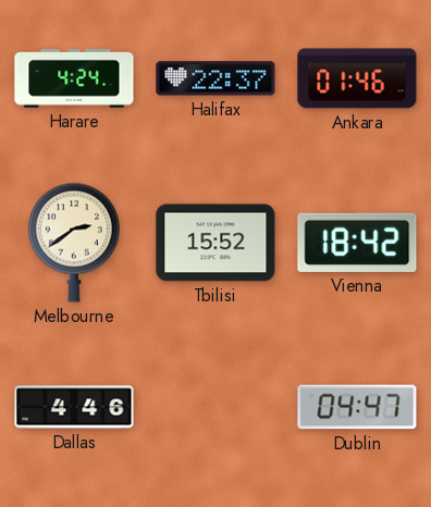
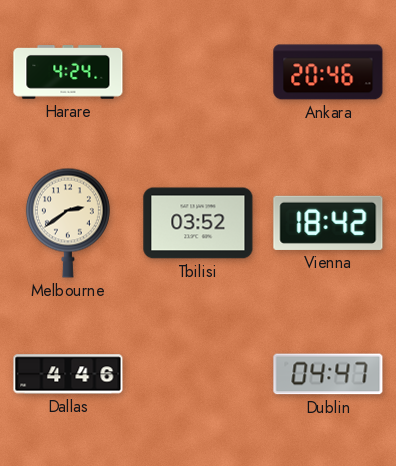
Halifax: 22:37 -> none
Ankara: 01:46 -> 20:46
Tbilisi: 15:52 -> 03:52
